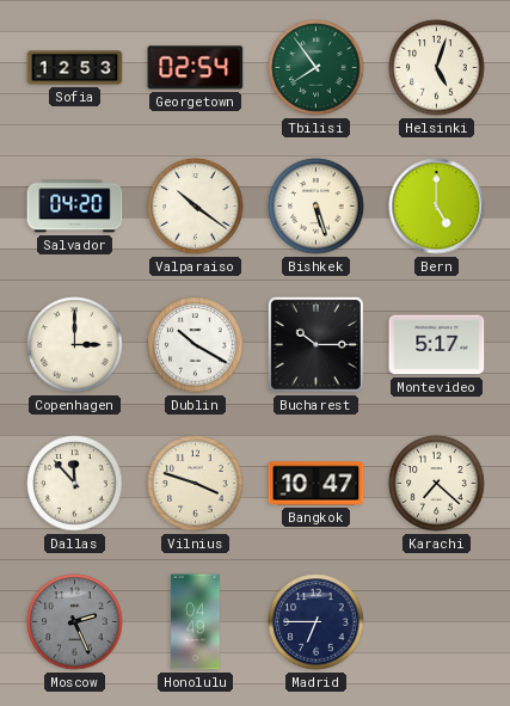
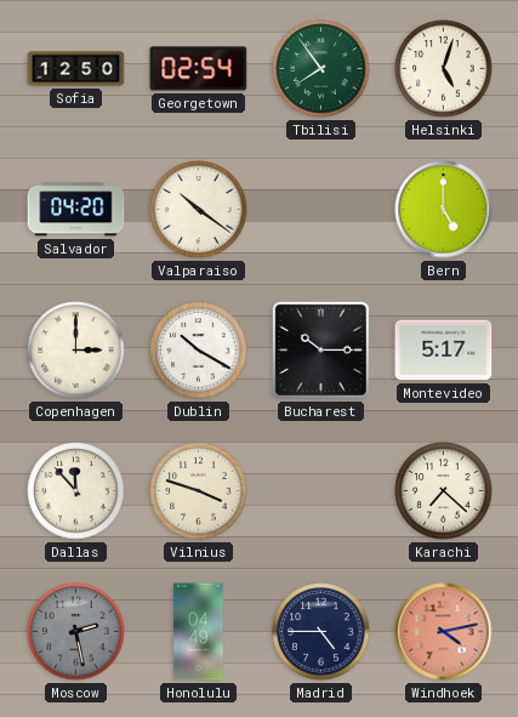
Sofia: 12:53 -> 12:50
Bishkek: 5:27 -> none
Bangkok: 10:47 -> none
Moscow: 2:26 -> 2:28
Madrid: 6:45 -> 4:45
Windhoek: none -> 4:13
